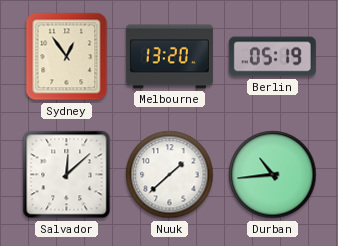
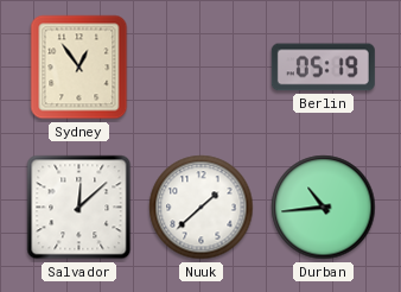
Melbourne: 13:20 -> none
